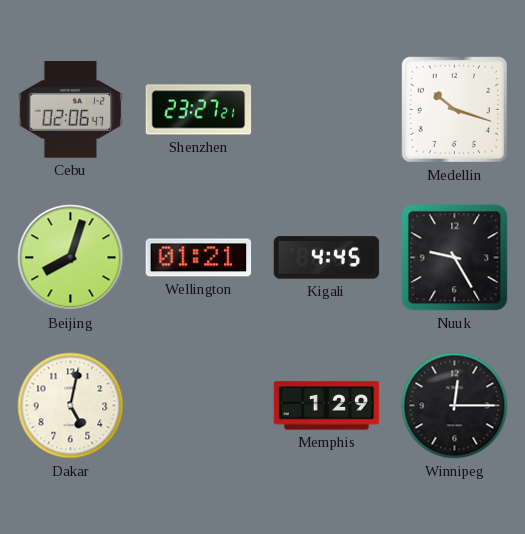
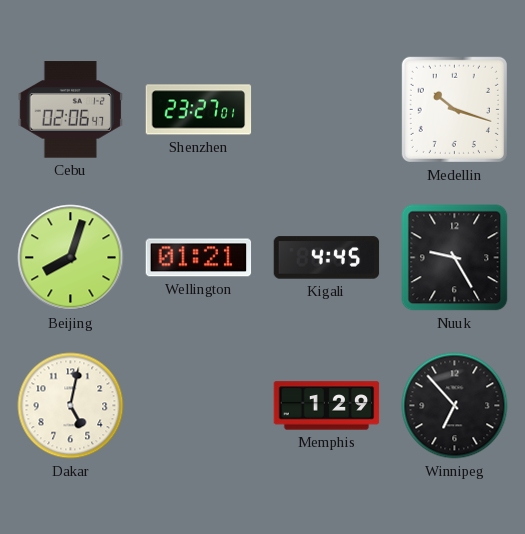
Shenzhen: 23:27:21 -> 23:27:01
Winnipeg: 12:15 -> 6:53
